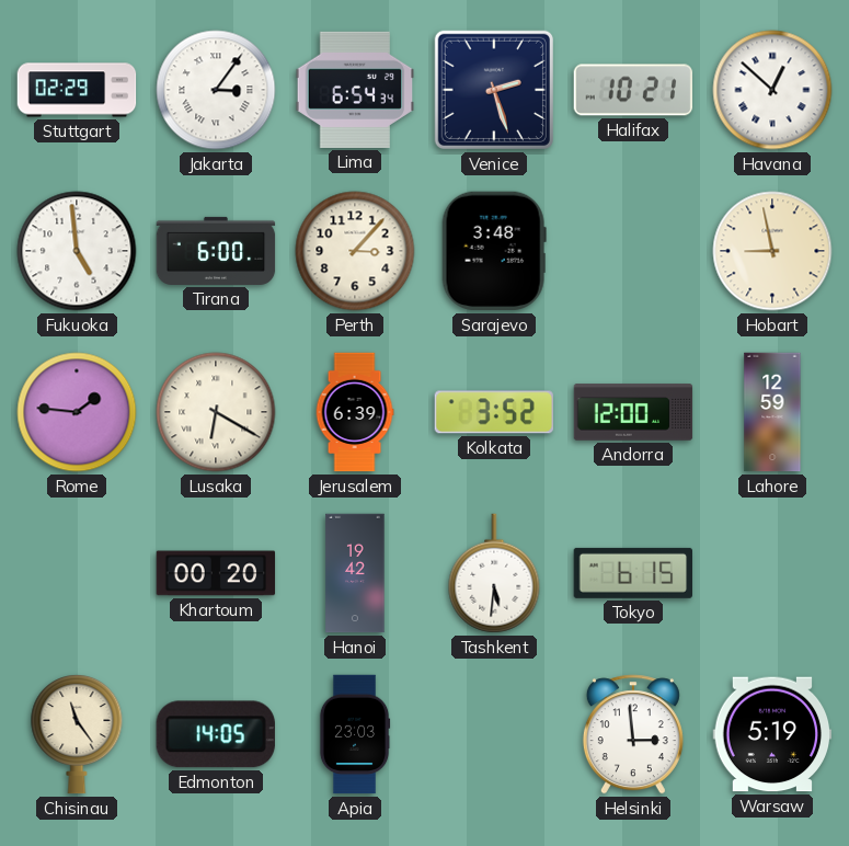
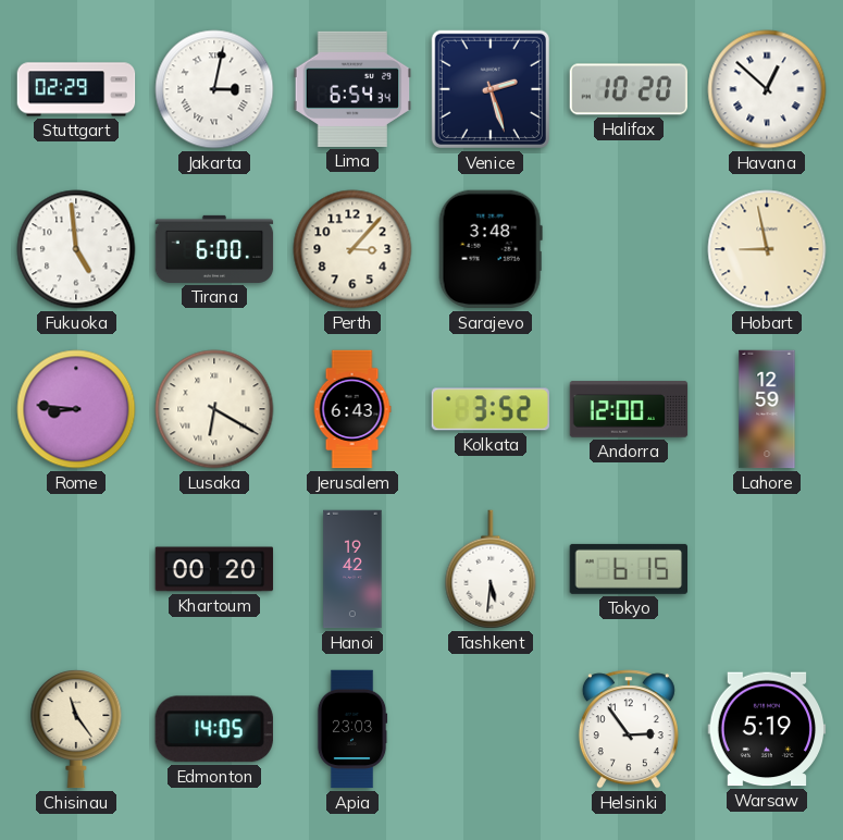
Jakarta: 3:06 -> 3:02
Halifax: 10:21 -> 10:20
Rome: 1:46 -> 8:46
Jerusalem: 6:39 -> 6:43
Helsinki: 2:59 -> 2:54
